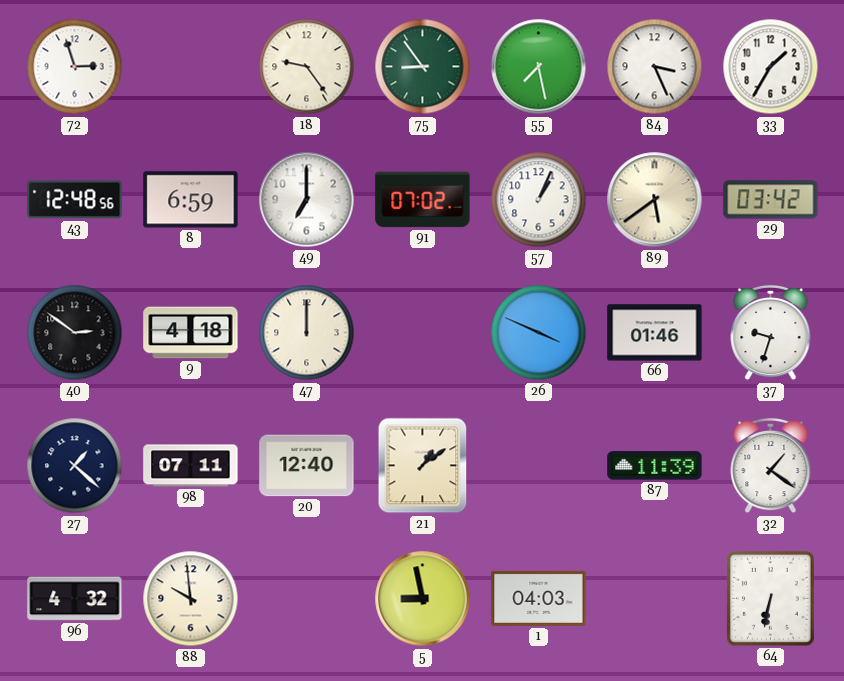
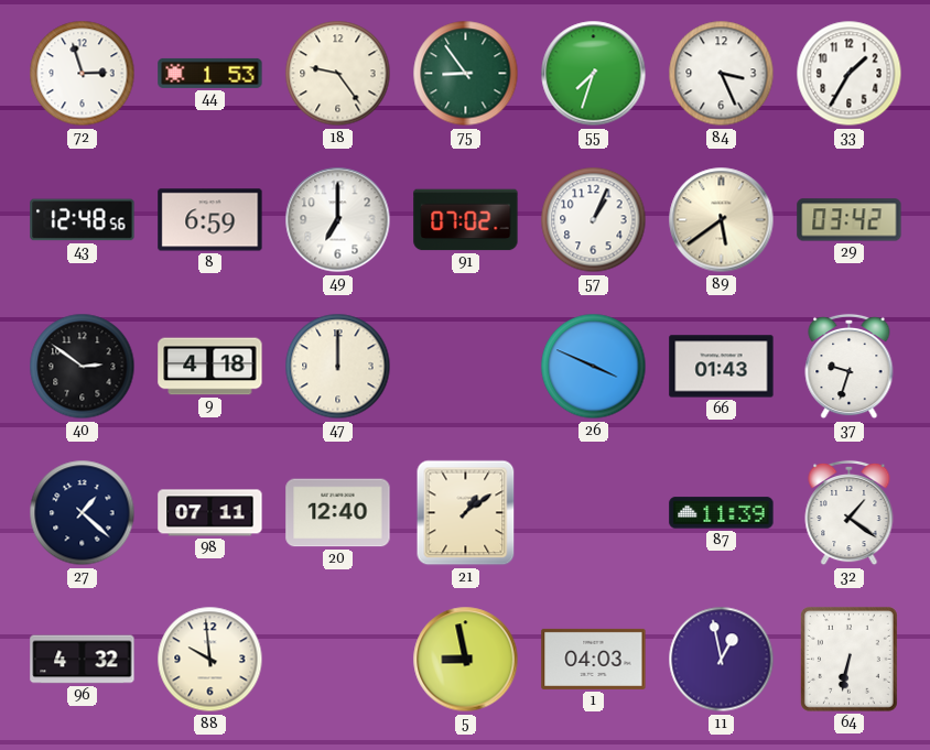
44: none -> 1:53
55: 7:28 -> 7:33
66: 01:46 -> 01:43
11: none -> 12:58
